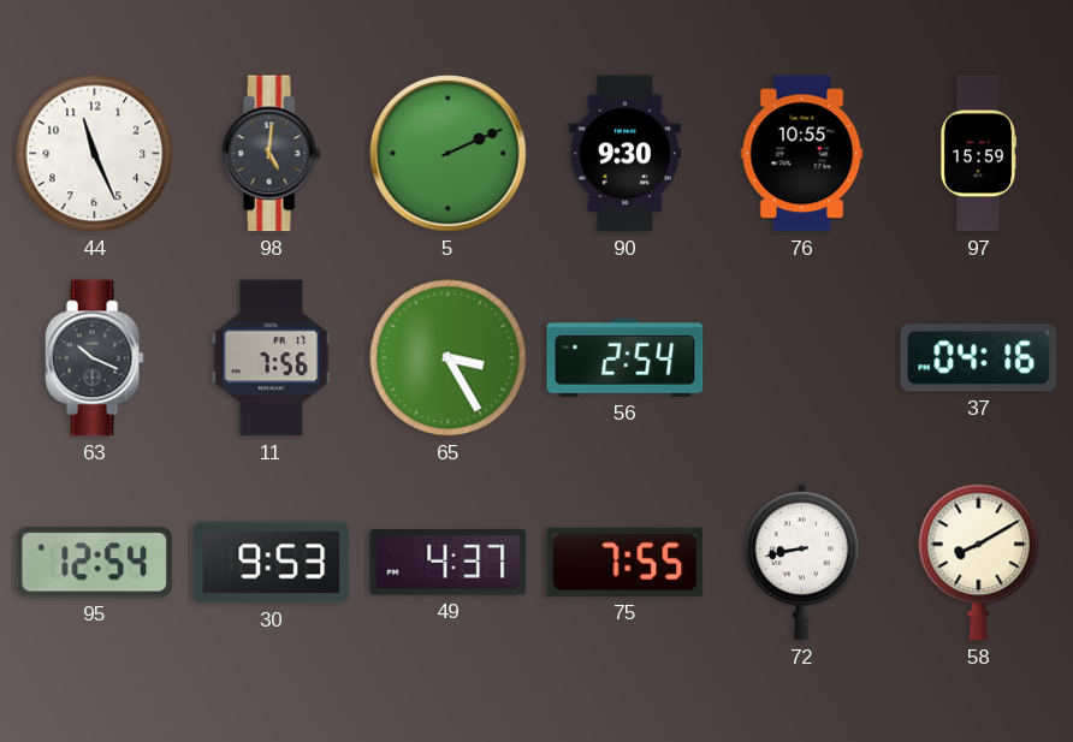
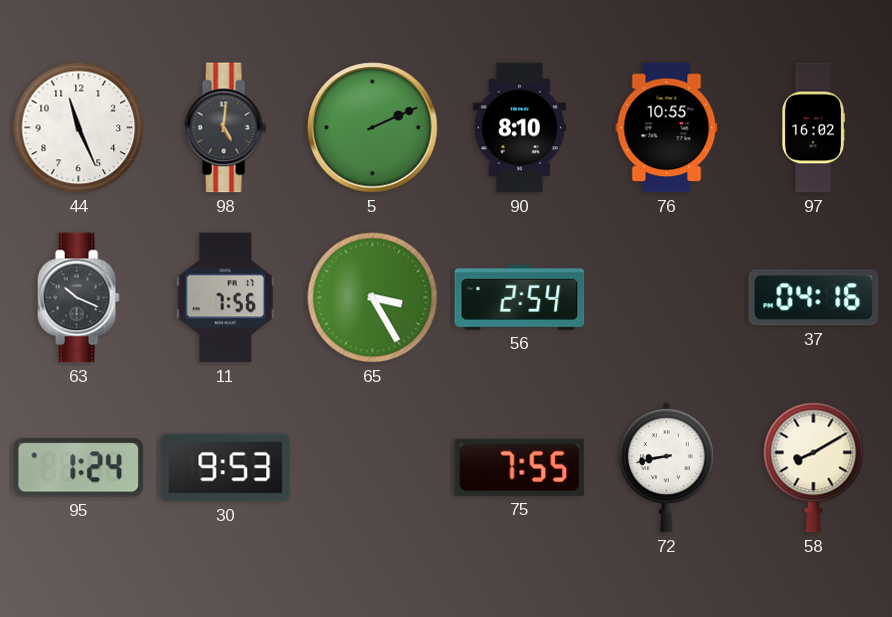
90: 9:30 -> 8:10
97: 15:59 -> 16:02
95: 12:54 -> 1:24
49: 4:37 -> none
